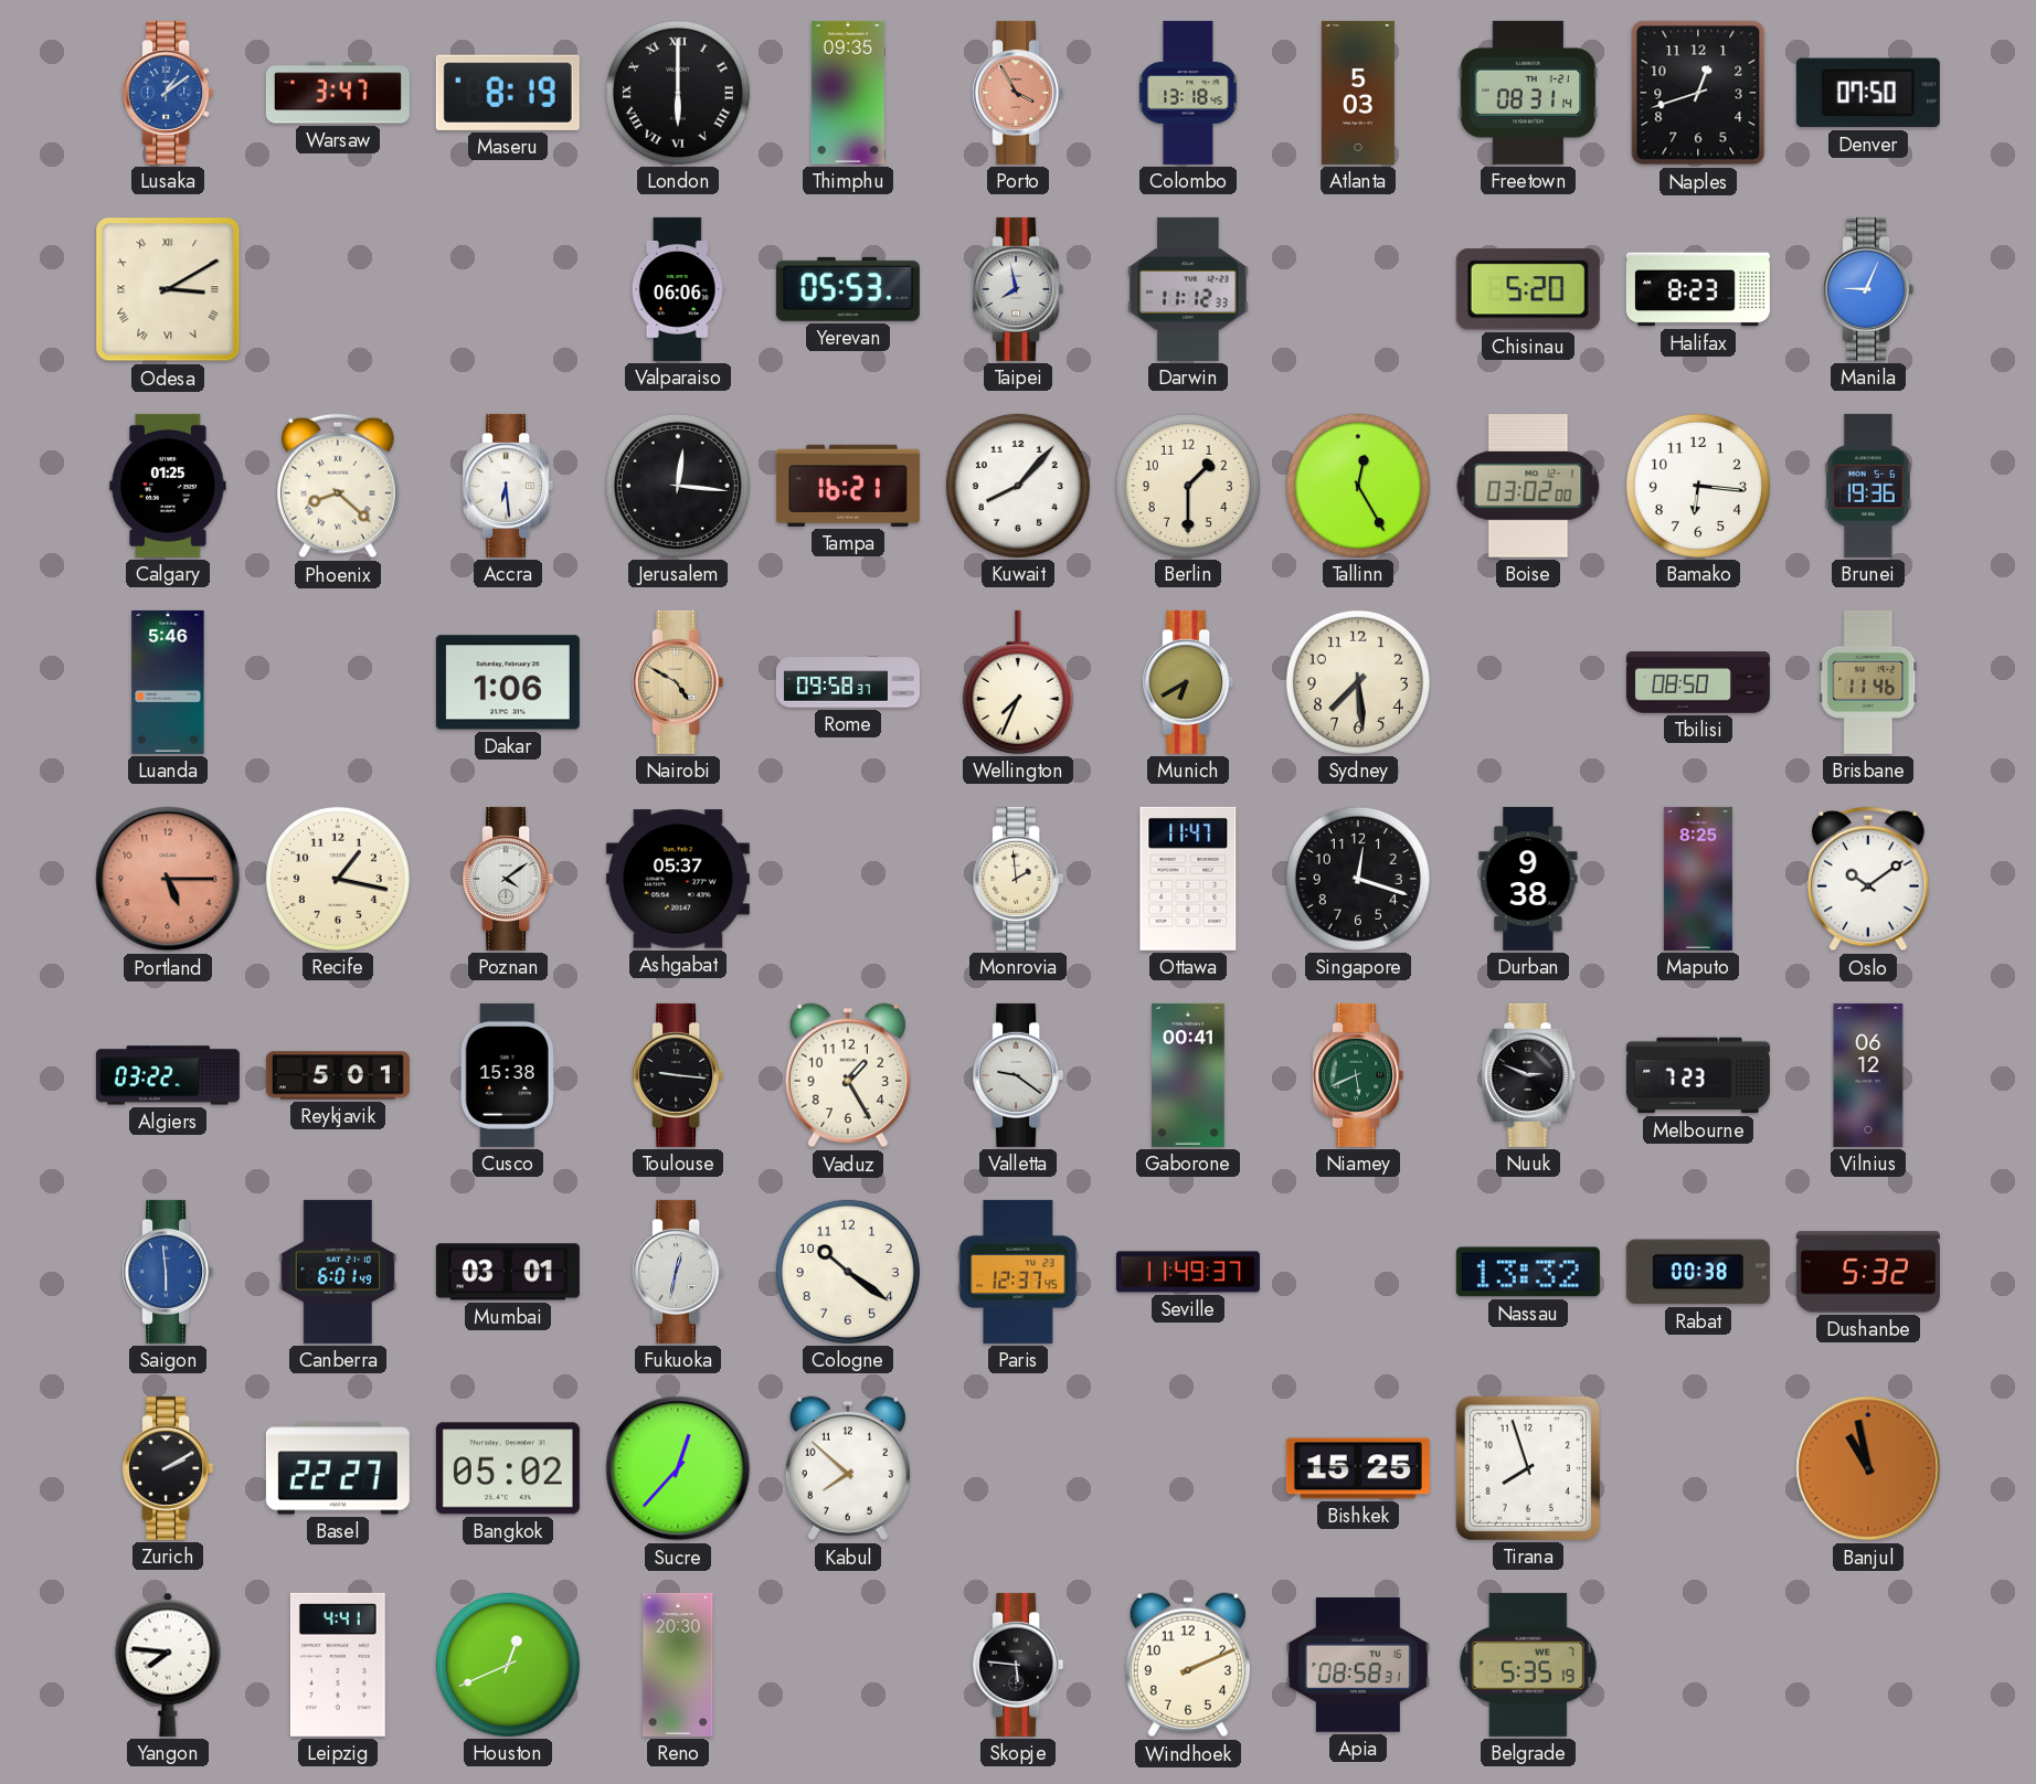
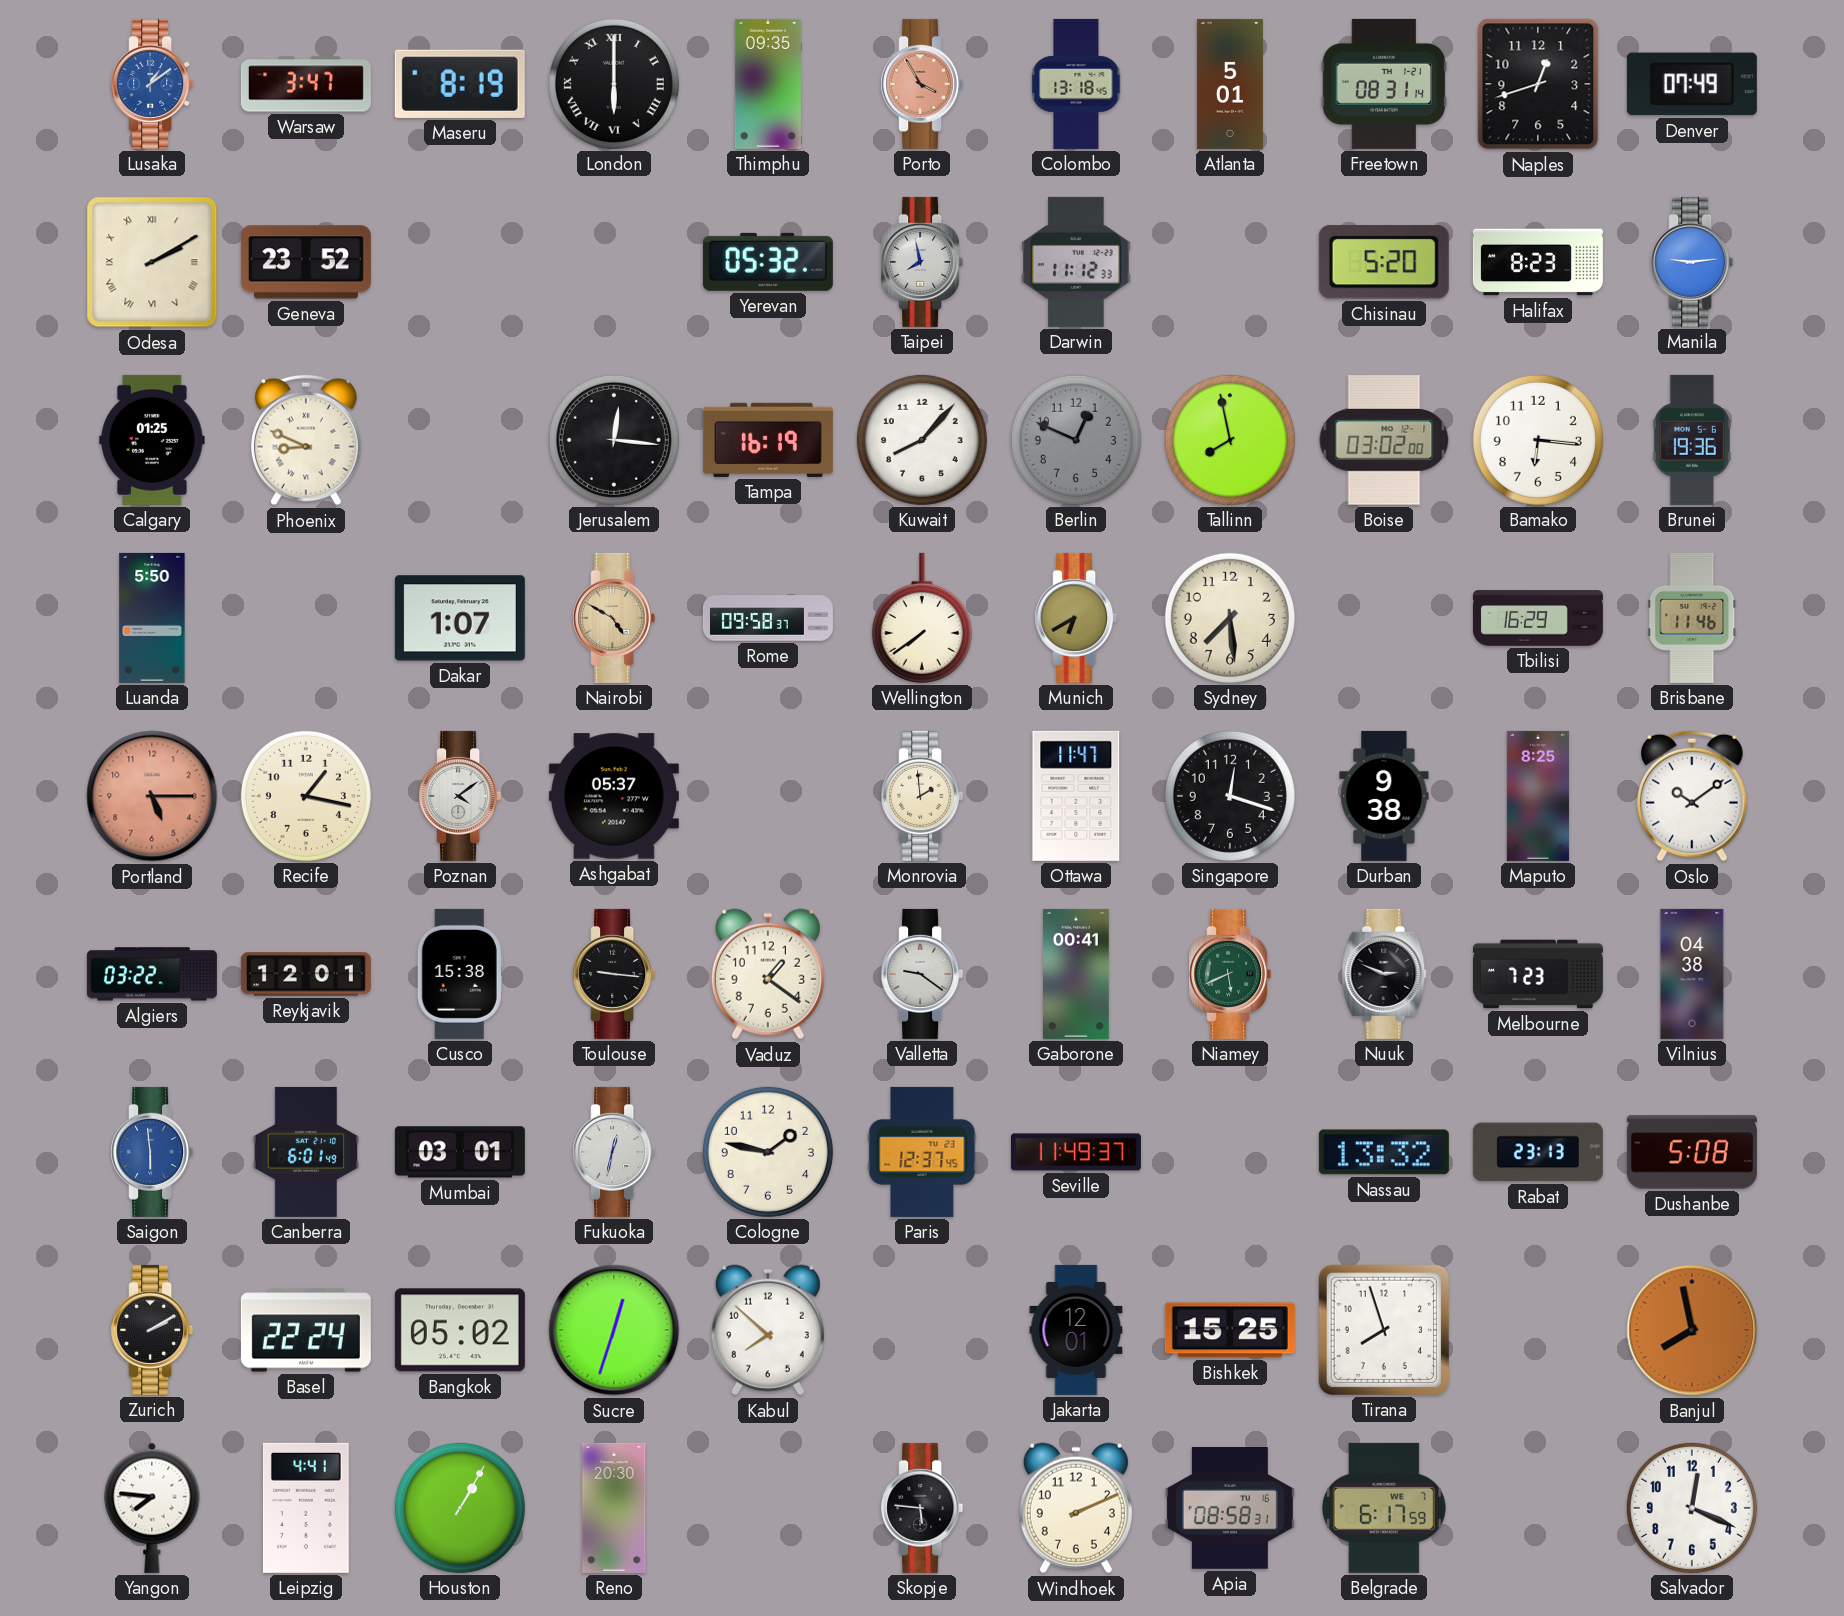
Atlanta: 5:03 -> 5:01
Denver: 07:50 -> 07:49
Odesa: 3:10 -> 2:10
Geneva: none -> 23:52
Valparaiso: 06:06 -> none
Yerevan: 05:53 -> 05:32
Manila: 9:04 -> 9:14
Phoenix: 8:22 -> 8:49
Accra: 6:29 -> none
Tampa: 16:21 -> 16:19
Berlin: 1:30 -> 12:49
Berlin dial: cream -> grey
Tallinn: 12:25 -> 7:58
Luanda: 5:46 -> 5:50
Dakar: 1:06 -> 1:07
Wellington: 7:34 -> 7:39
Tbilisi: 08:50 -> 16:29
Reykjavik: 5:01 -> 12:01
Vaduz: 1:25 -> 1:21
Vilnius: 06:12 -> 04:38
Cologne: 10:21 -> 1:47
Rabat: 00:38 -> 23:13
Dushanbe: 5:32 -> 5:08
Basel: 22:27 -> 22:24
Sucre: 12:37 -> 12:33
Jakarta: none -> 12:01
Banjul: 10:58 -> 7:58
Houston: 12:41 -> 1:05
Belgrade: 5:35 -> 6:17
Salvador: none -> 12:19
